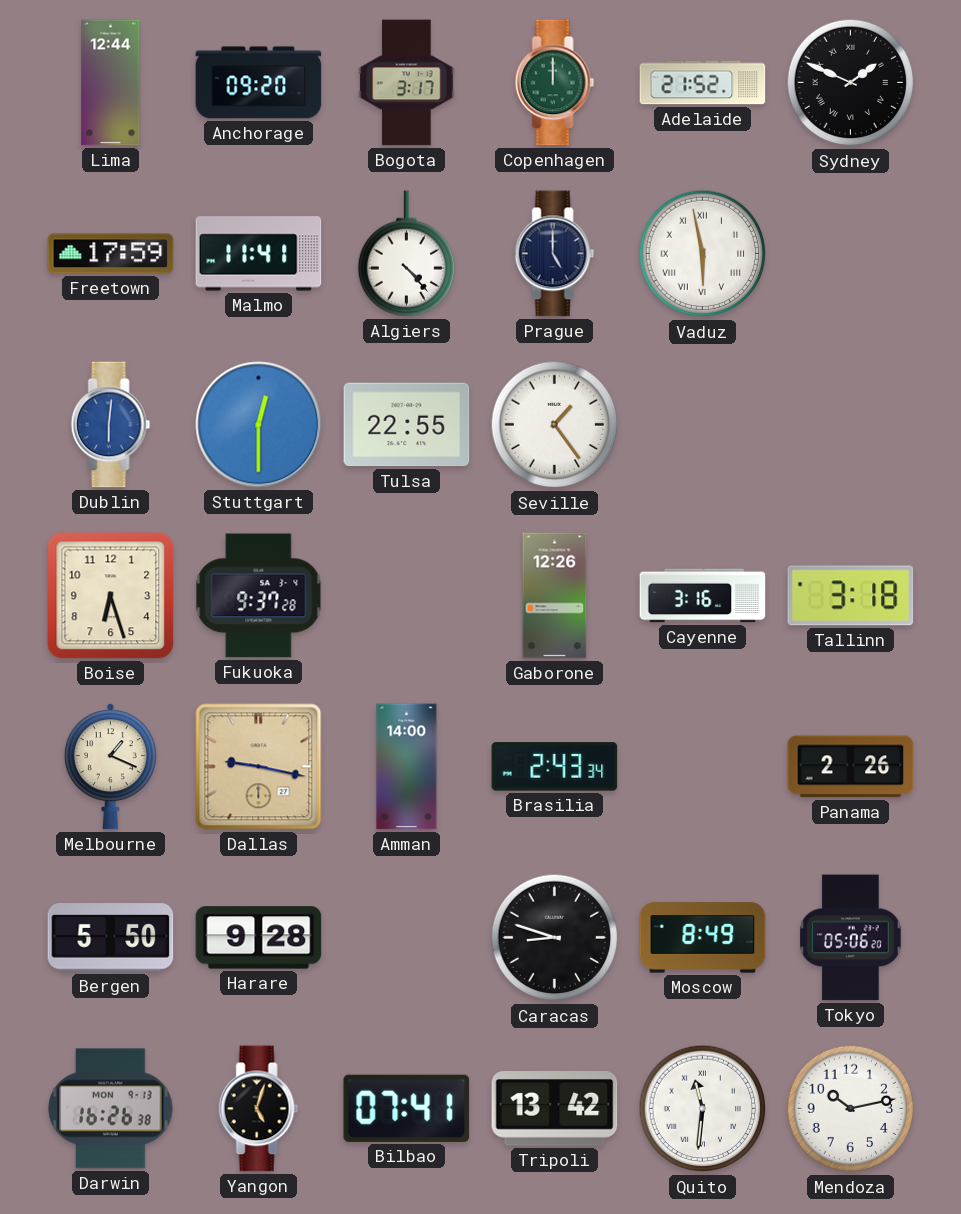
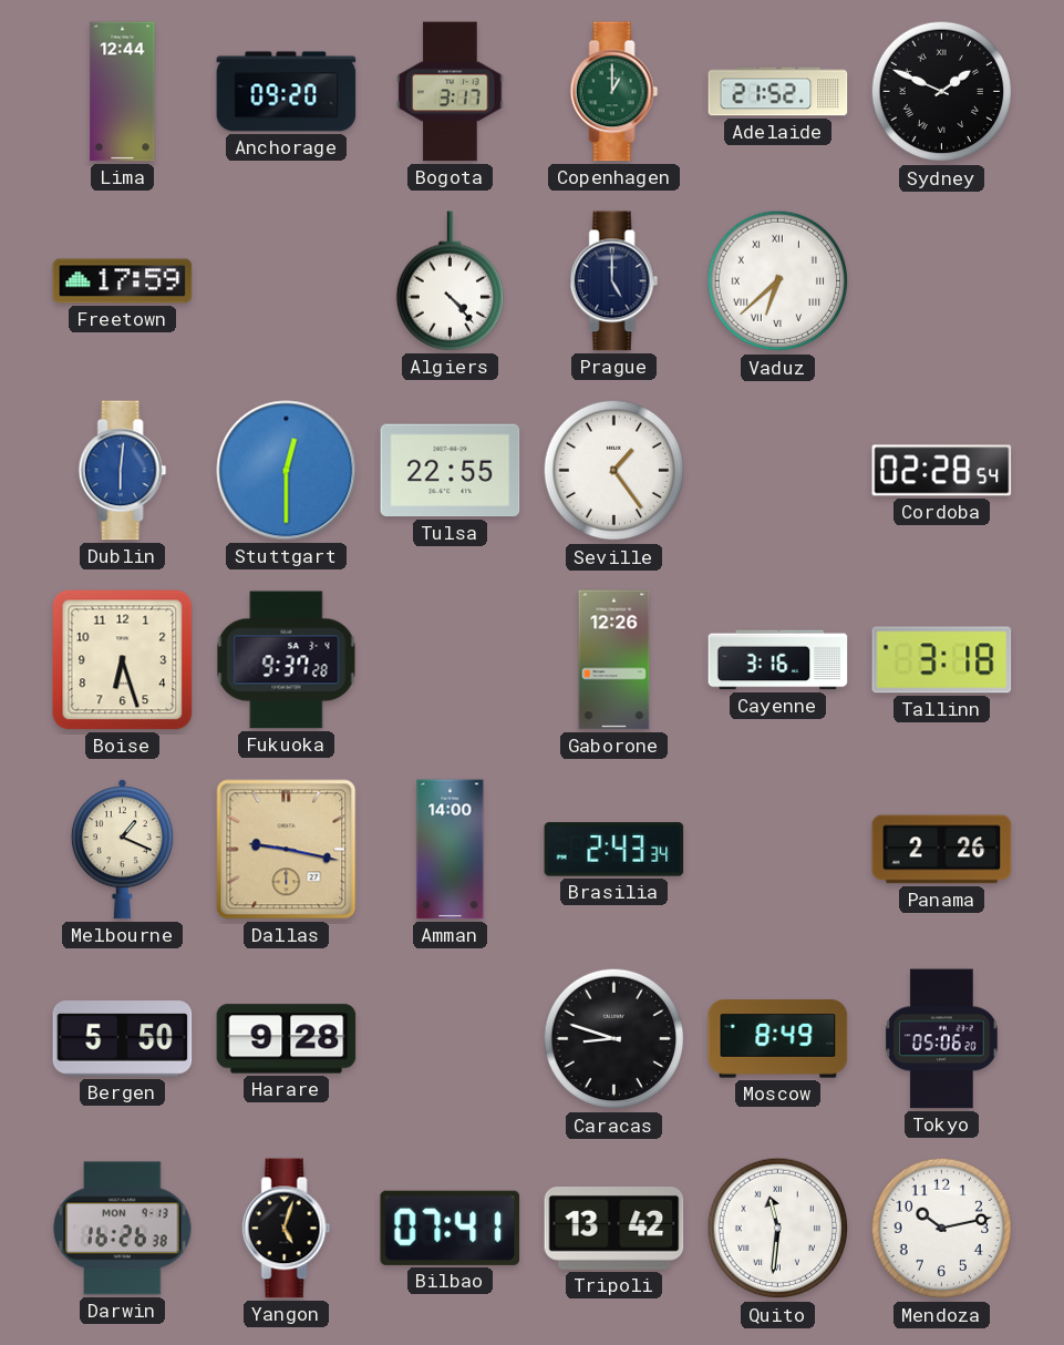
Copenhagen: 12:00 -> 1:00
Malmo: 11:41 -> none
Vaduz: 5:58 -> 6:38
Cordoba: none -> 02:28
